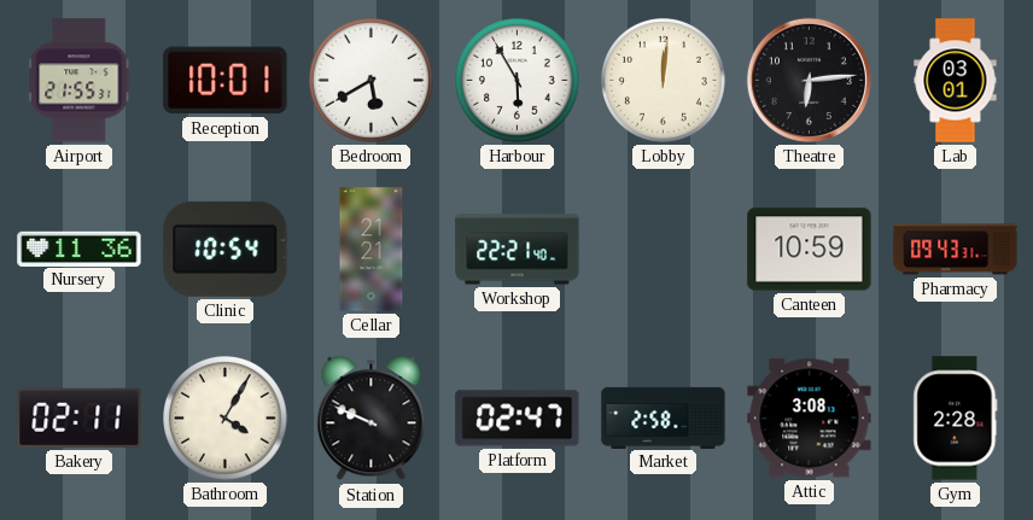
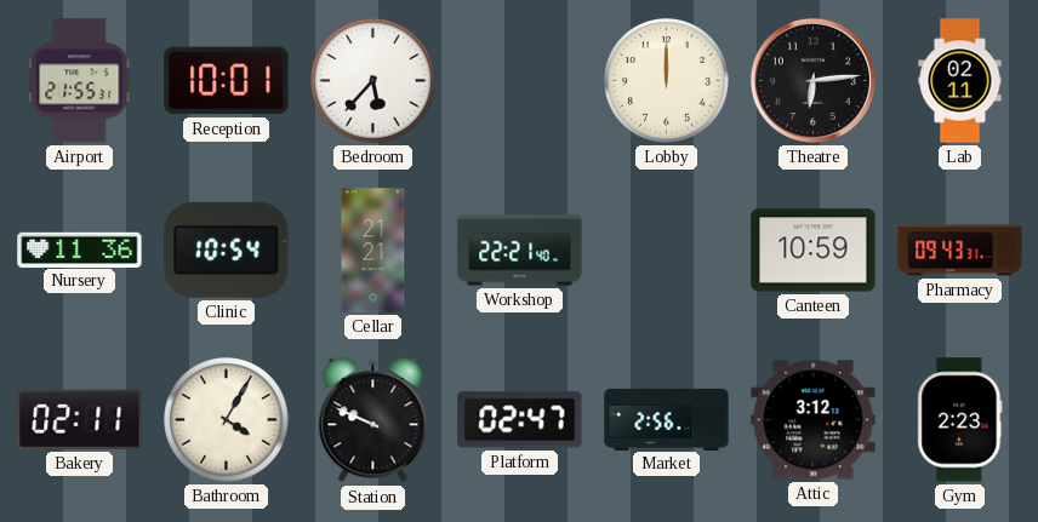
Bedroom: 5:40 -> 5:37
Harbour: 5:55 -> none
Lobby: 12:01 -> 12:00
Lab: 03:01 -> 02:11
Market: 2:58 -> 2:56
Attic: 3:08 -> 3:12
Gym: 2:28 -> 2:23
